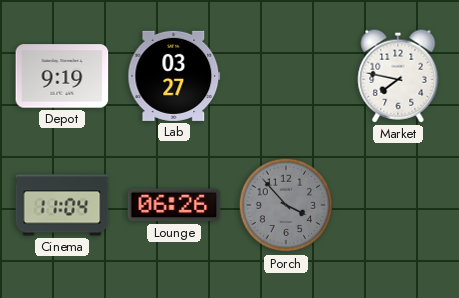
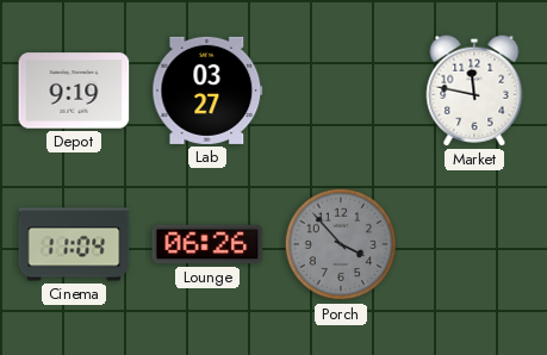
Market: 7:47 -> 11:47
